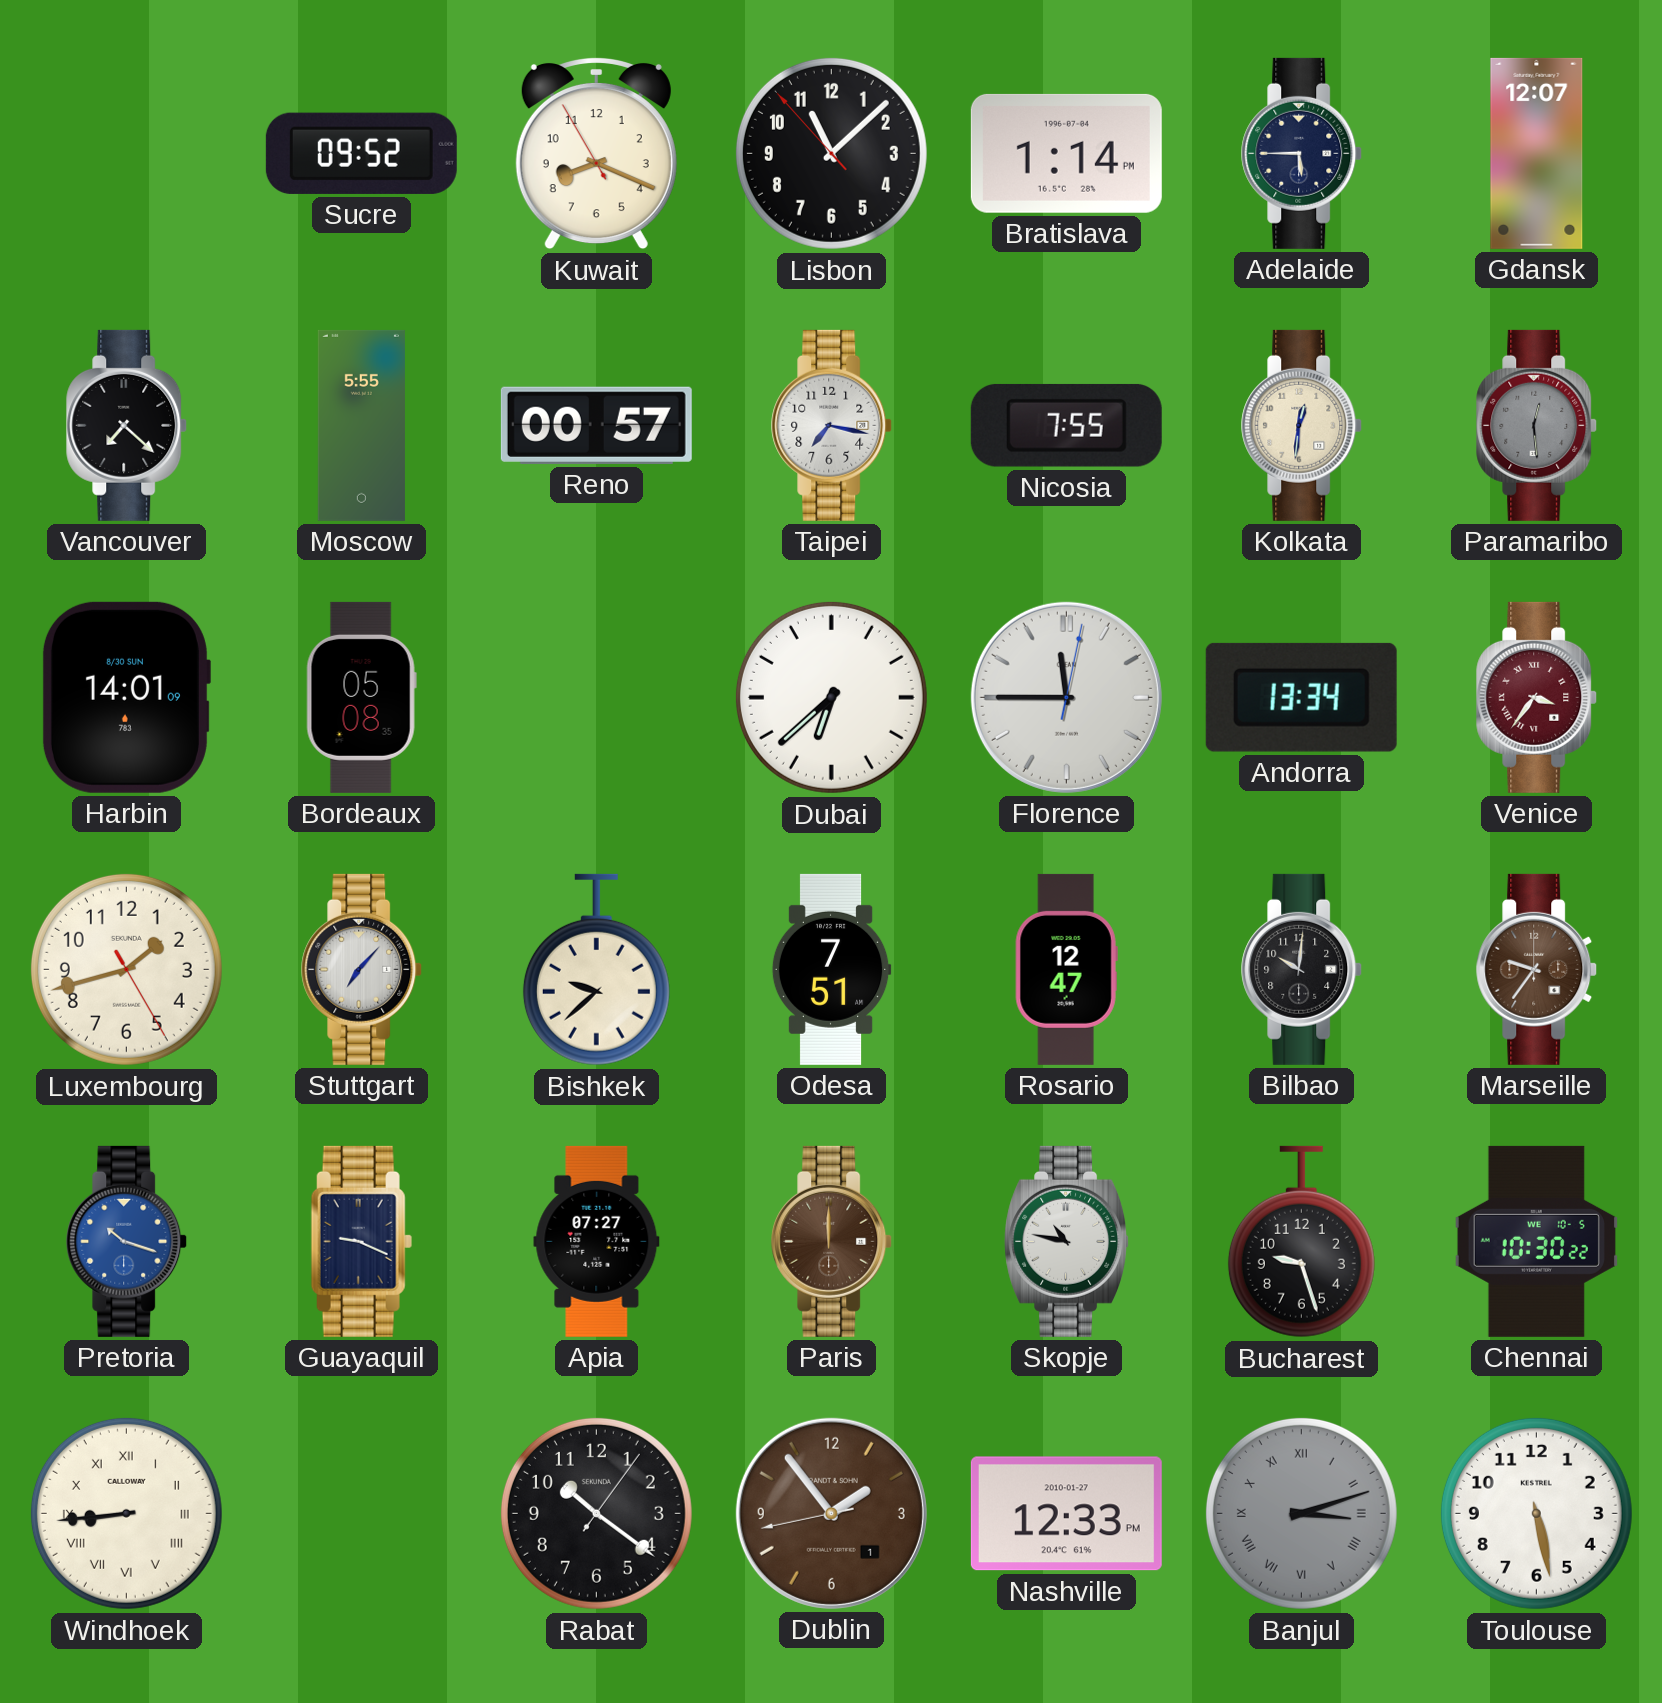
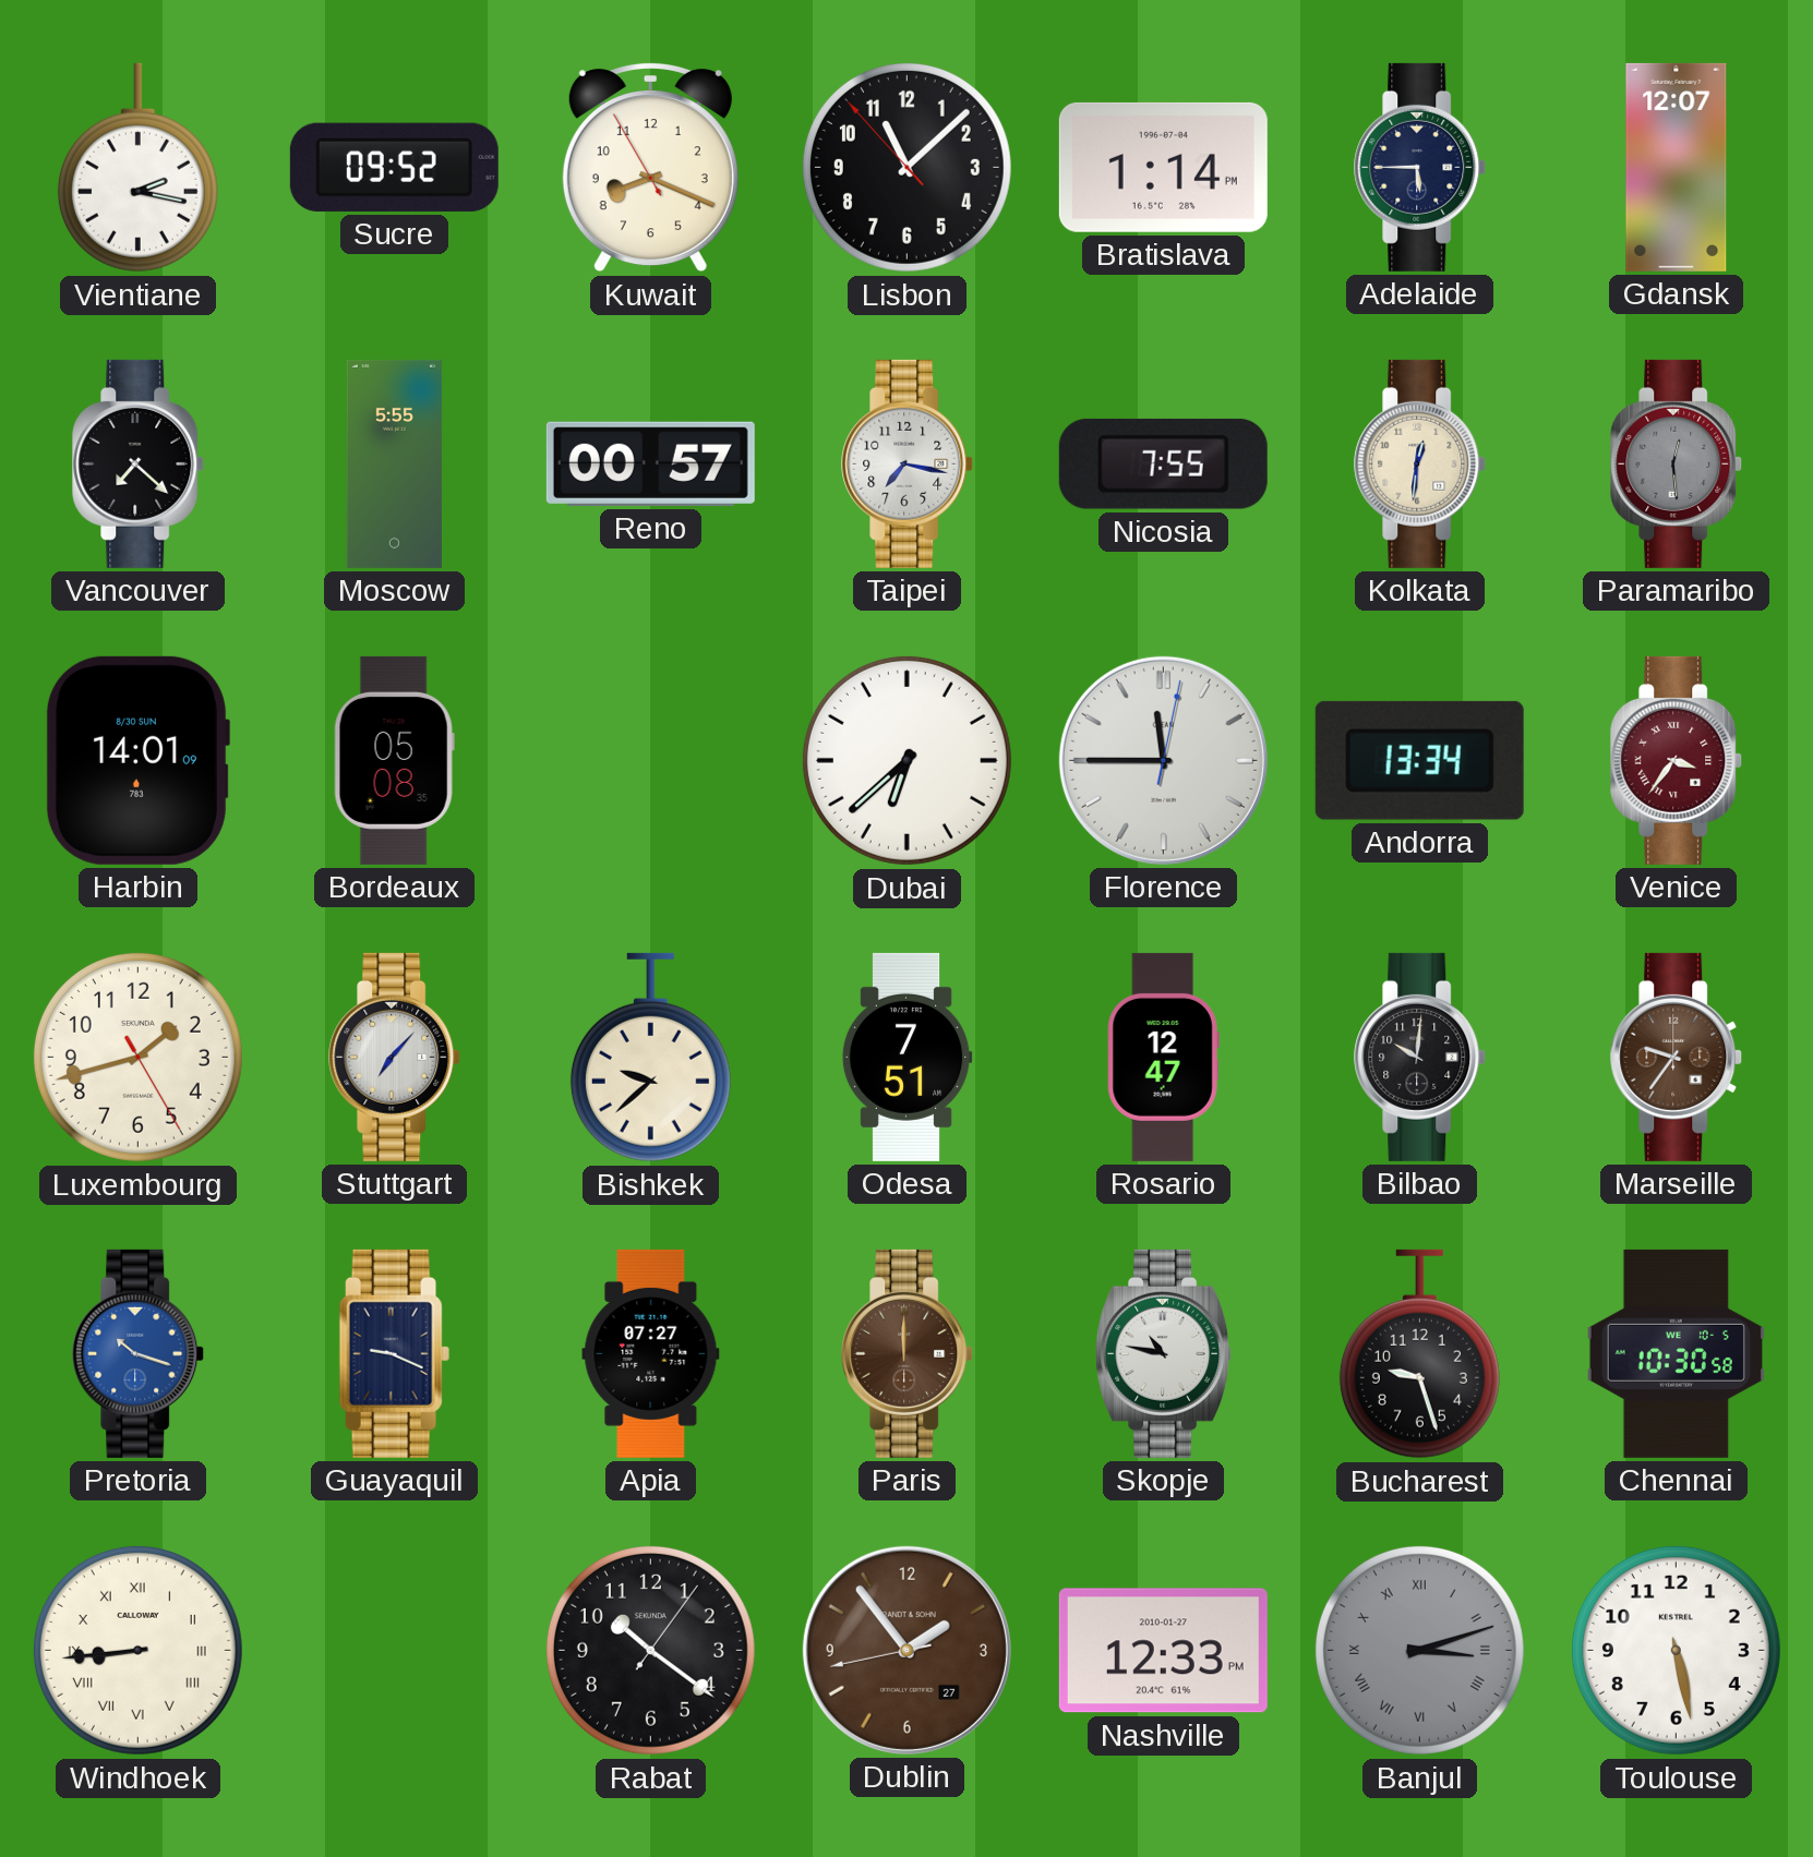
Vientiane: none -> 2:17
Chennai: 10:30:22 -> 10:30:58
Dublin date: 1 -> 27
